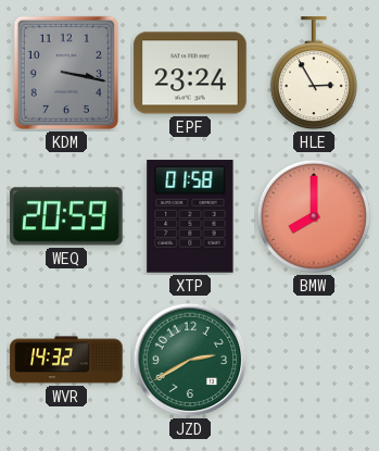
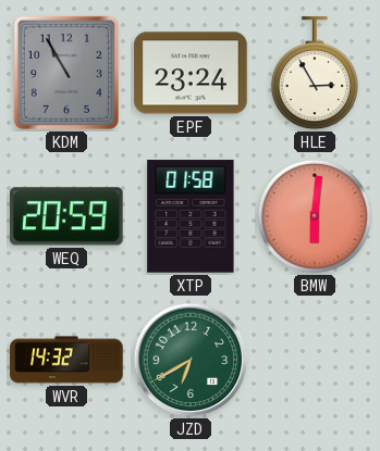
KDM: 3:17 -> 10:55
BMW: 8:00 -> 6:01
JZD: 2:40 -> 6:40
